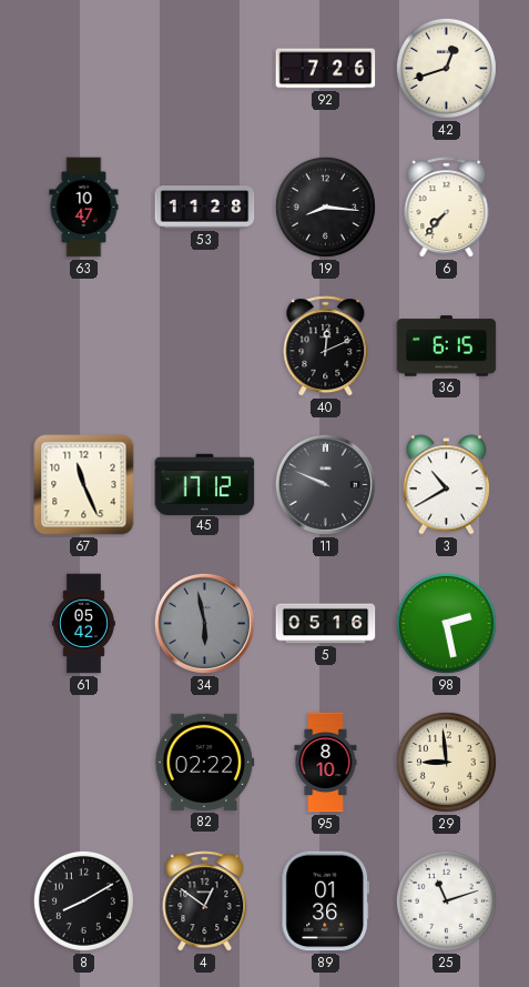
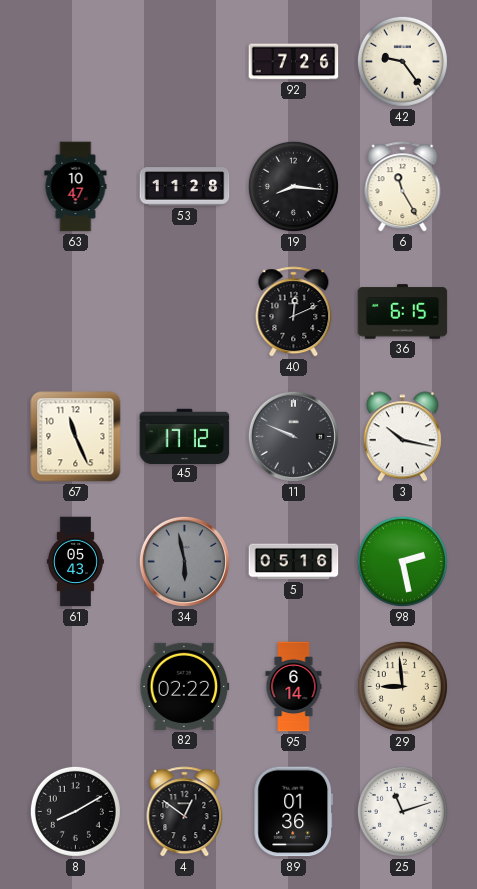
42: 12:42 -> 9:24
6: 7:37 -> 11:25
3: 10:40 -> 10:17
61: 05:42 -> 05:43
95: 8:10 -> 6:14
